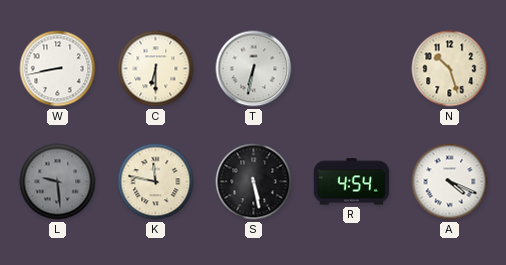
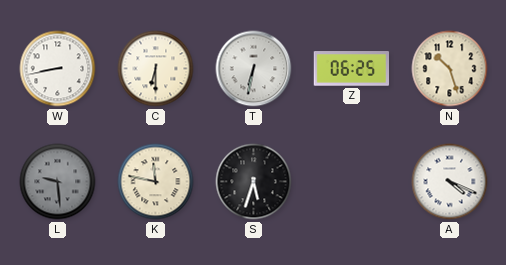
Z: none -> 06:25
S: 5:28 -> 5:33
R: 4:54 -> none
